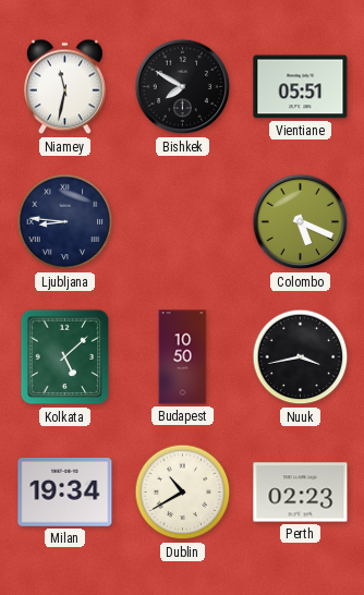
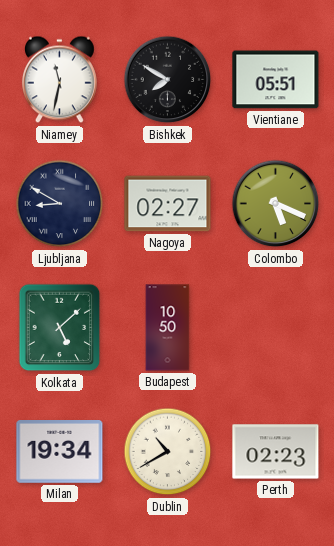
Ljubljana: 8:46 -> 8:50
Nagoya: none -> 02:27
Nuuk: 3:43 -> none
